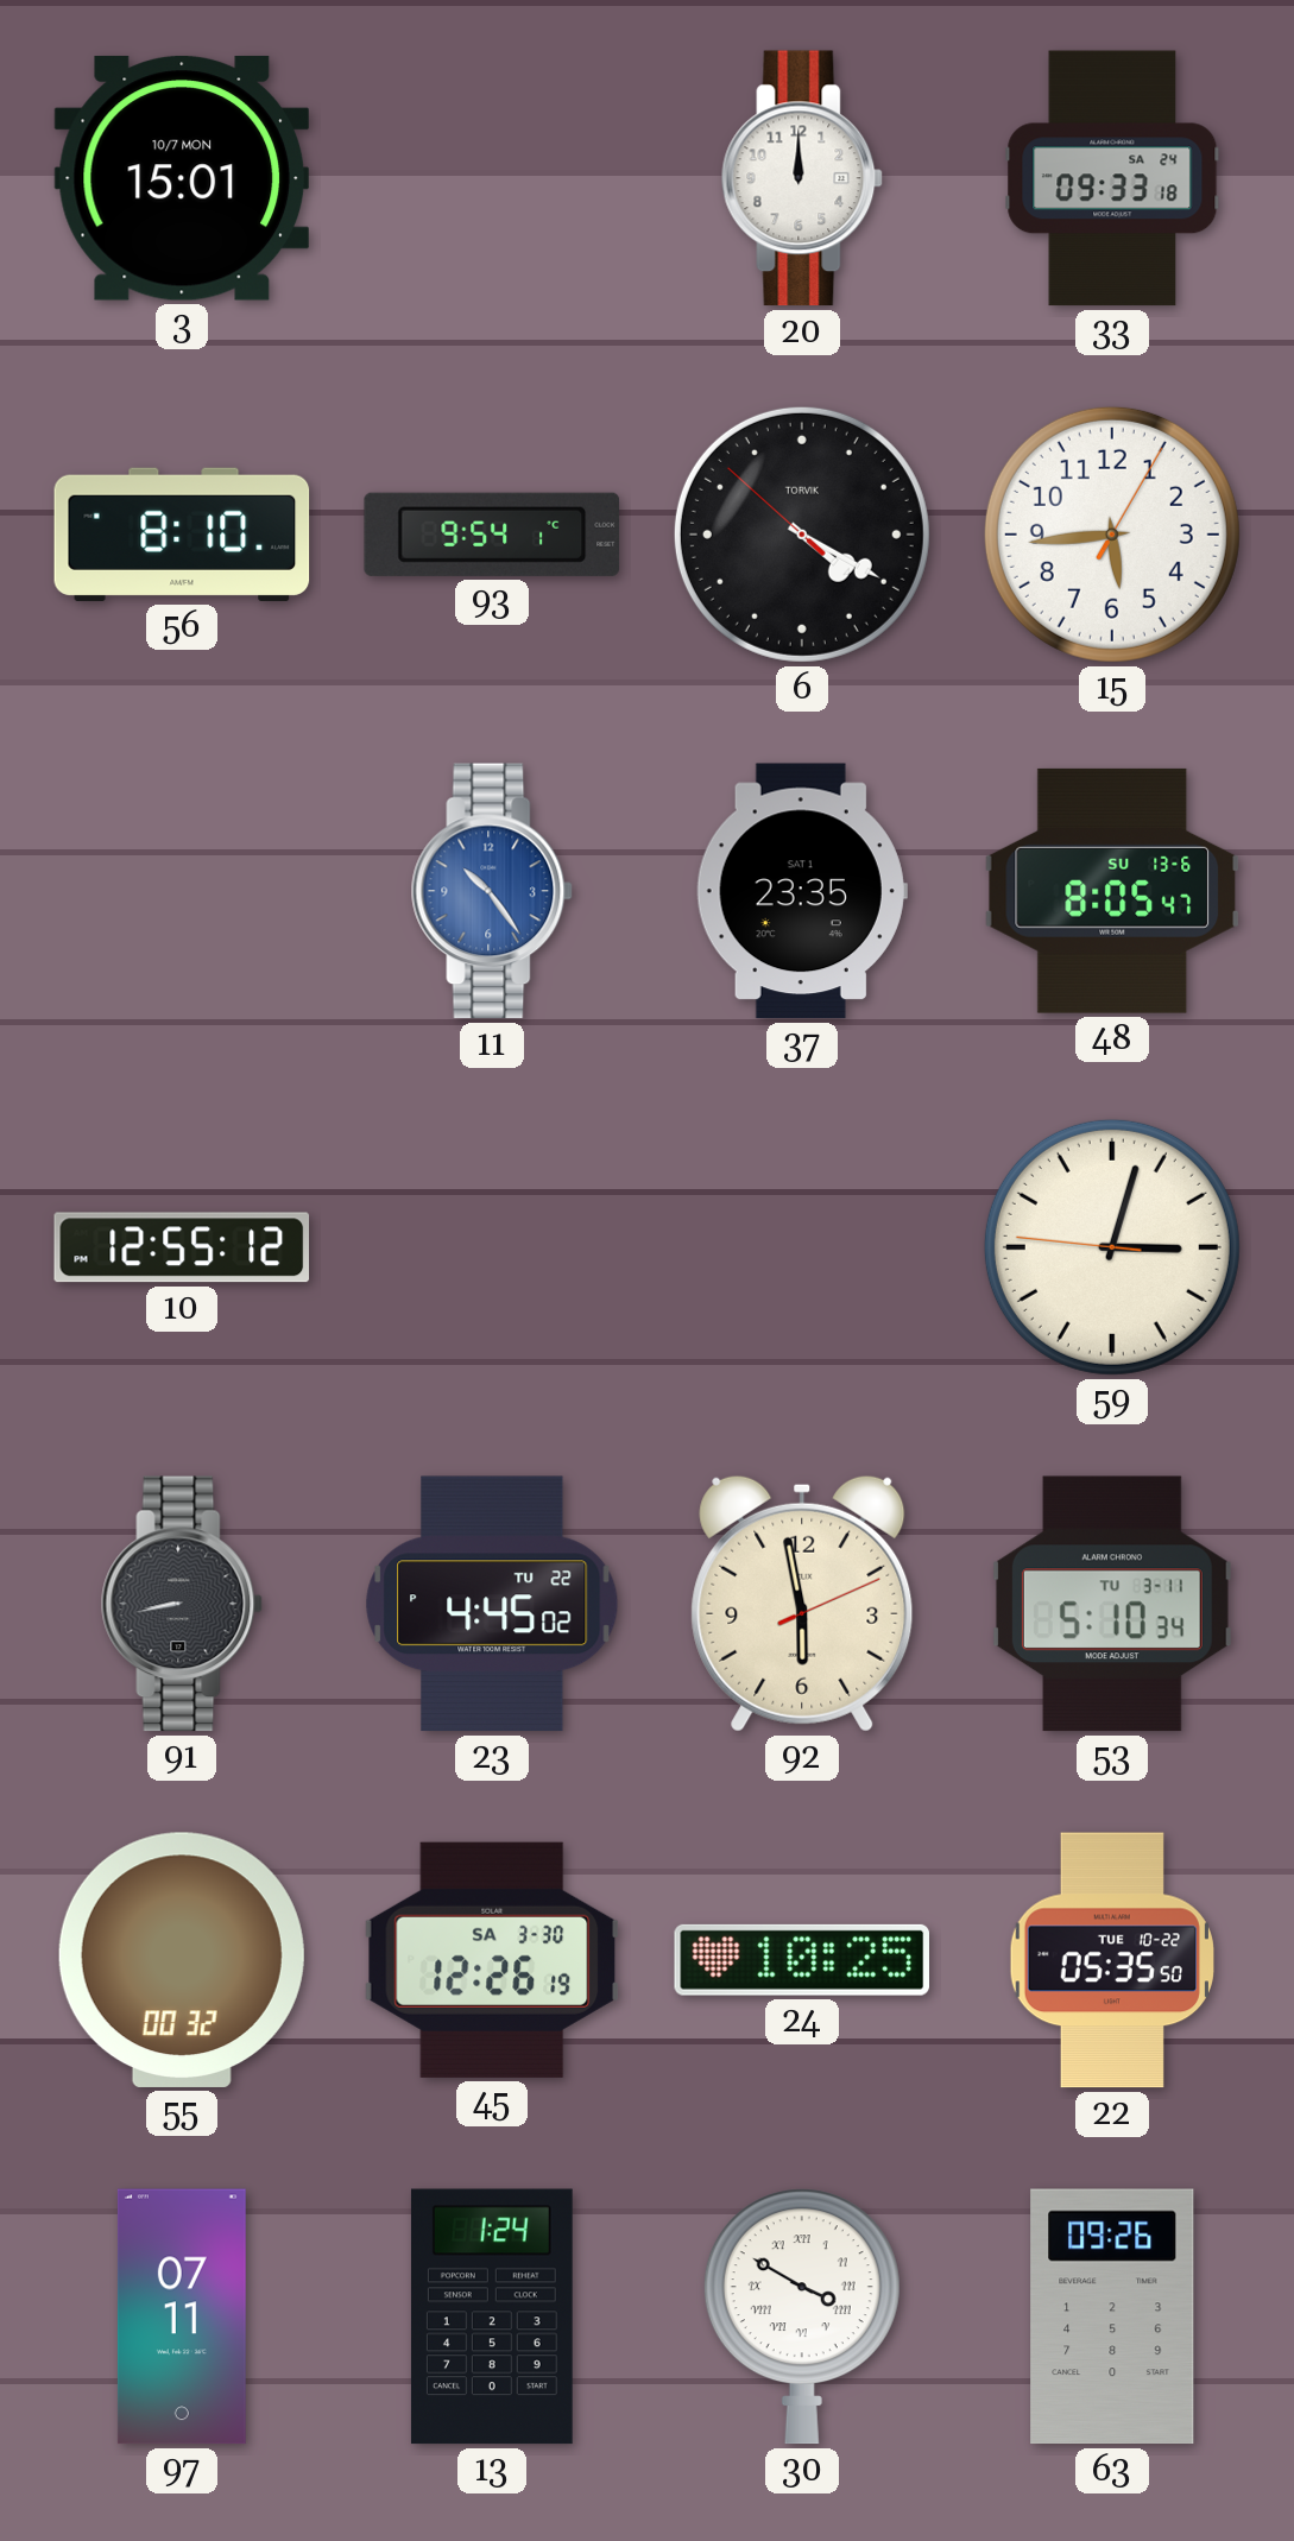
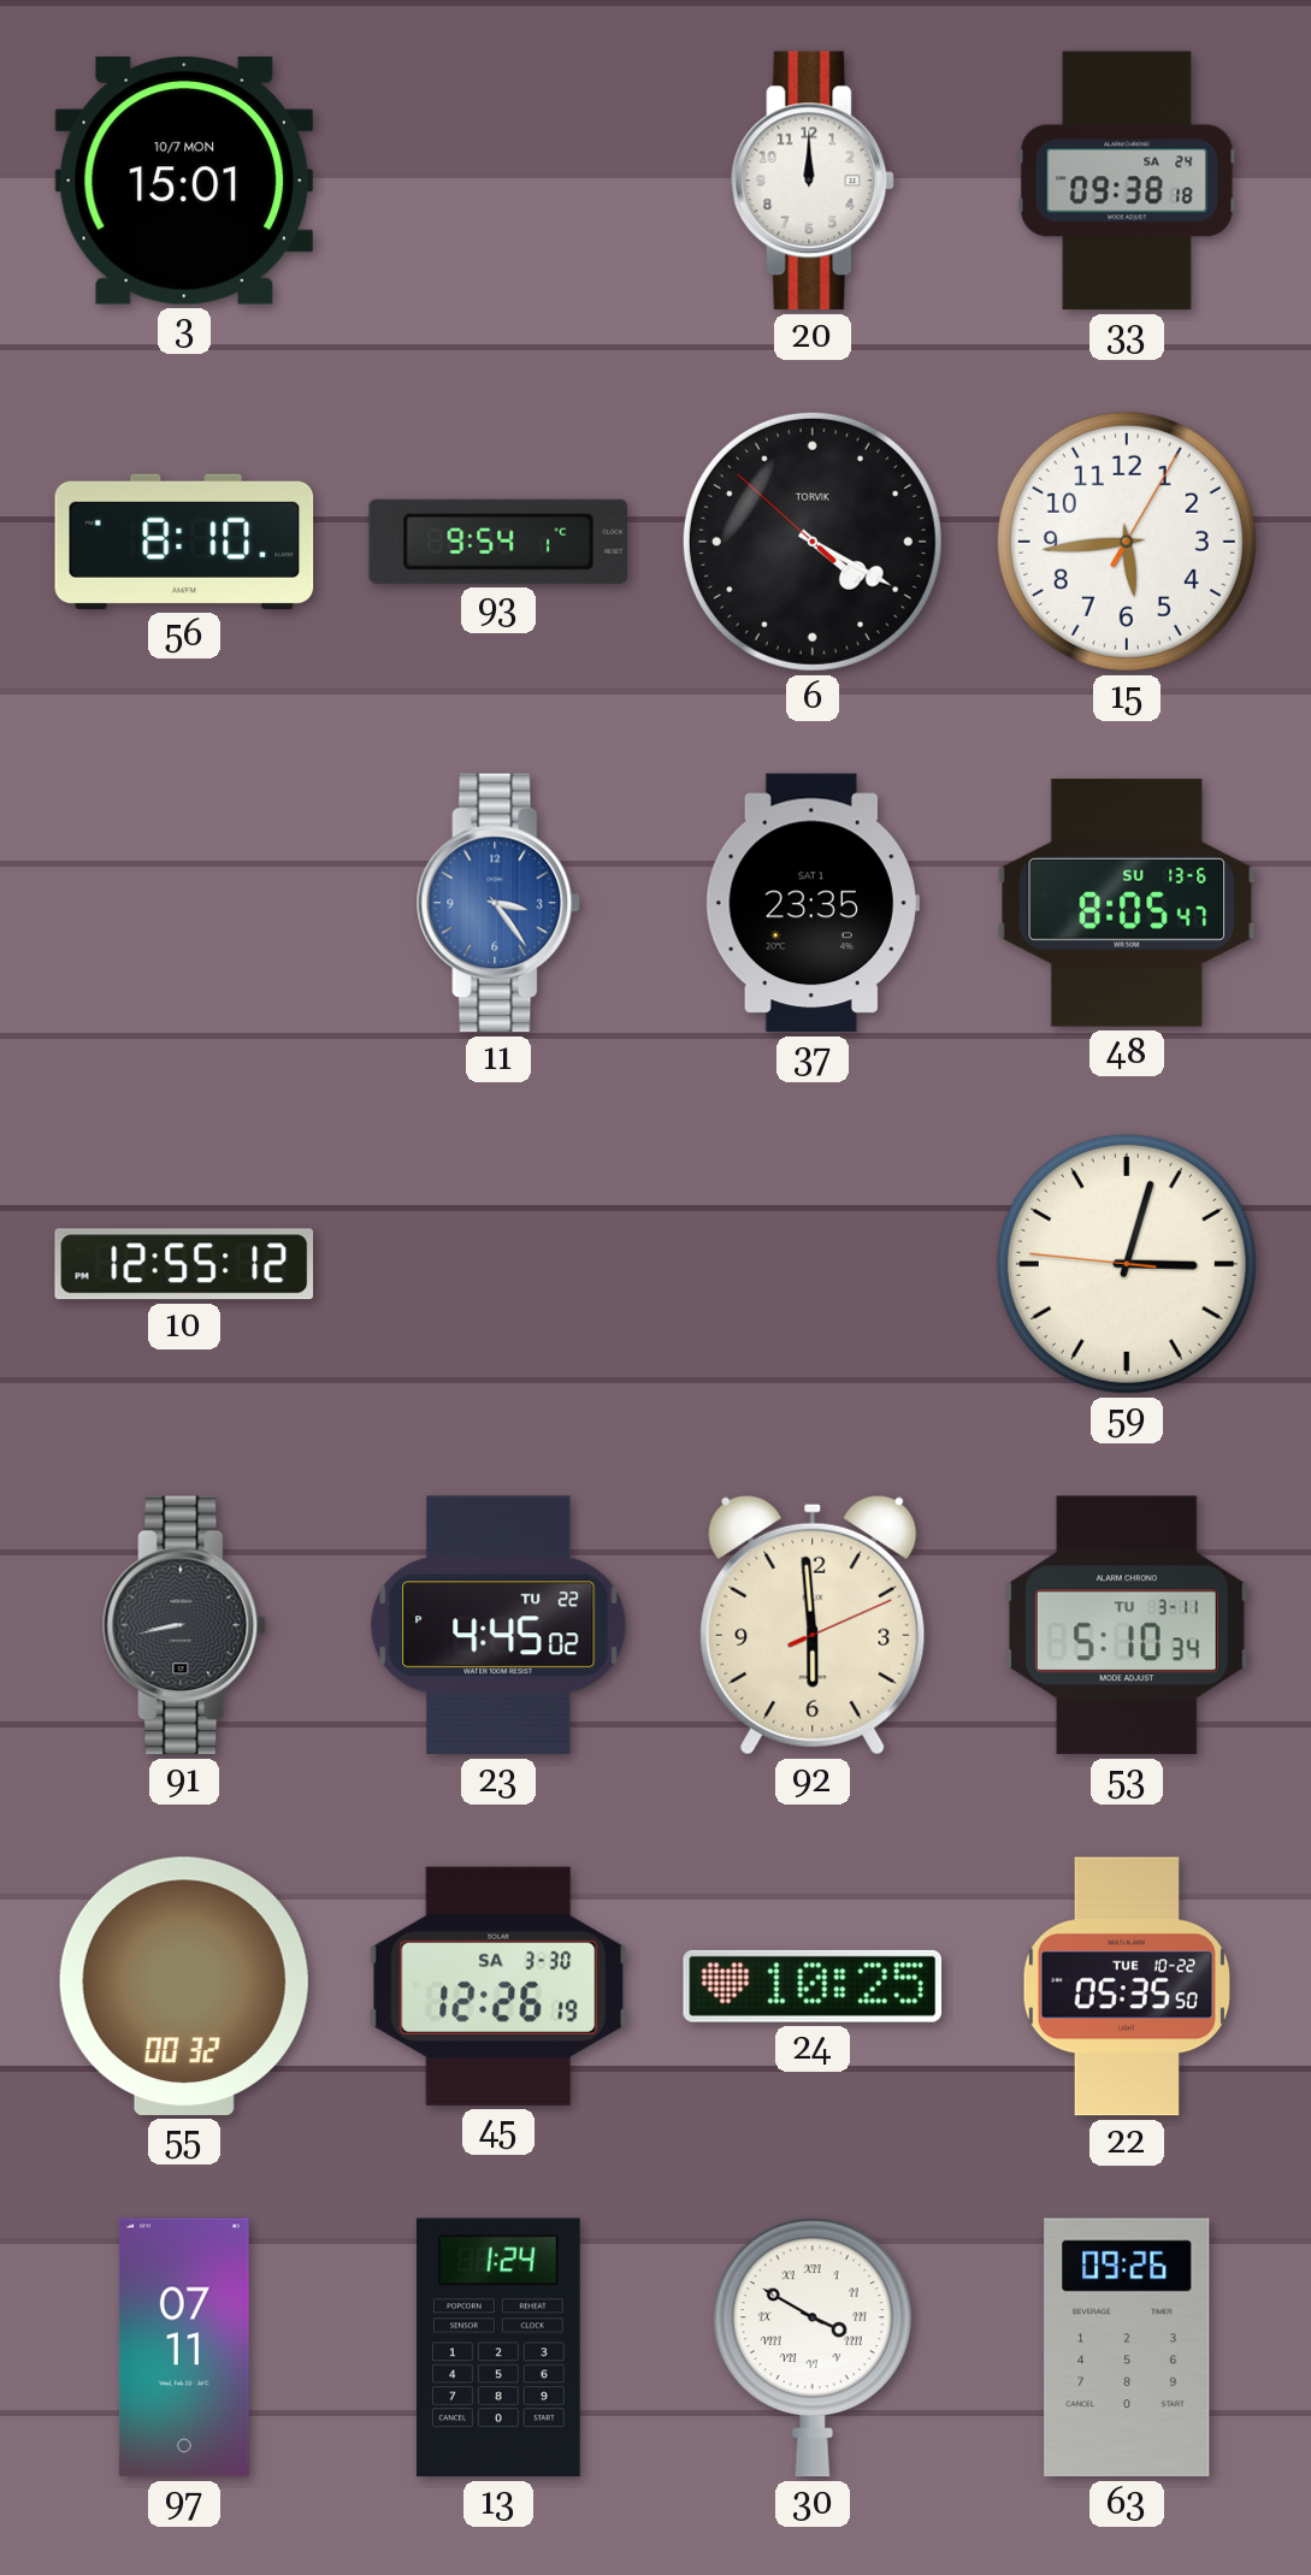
33: 09:33 -> 09:38
11: 10:24 -> 3:24
92: 5:58 -> 5:59
